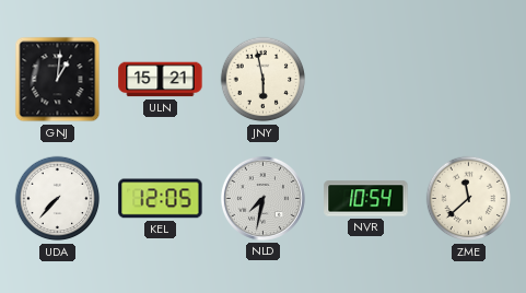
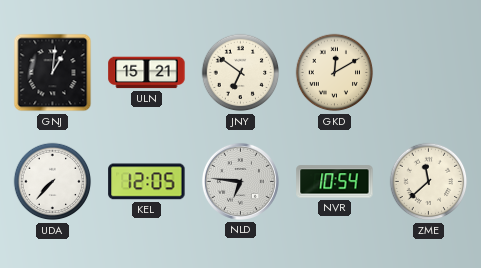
JNY: 5:58 -> 6:51
GKD: none -> 12:10
NLD: 7:32 -> 6:46
